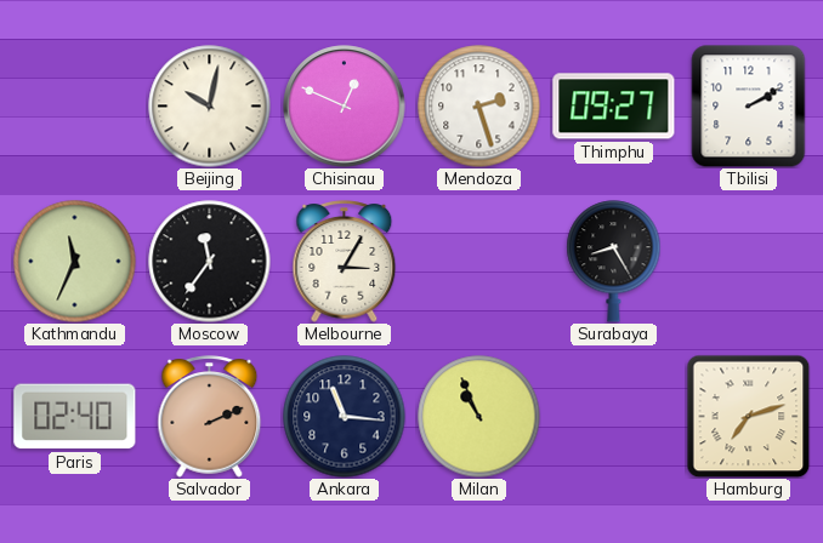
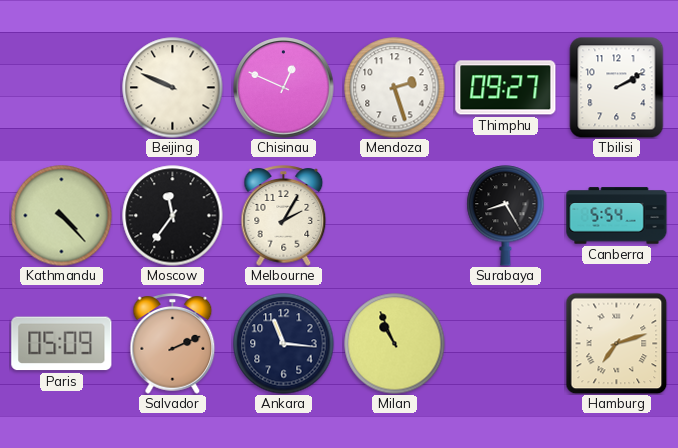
Beijing: 10:02 -> 9:49
Kathmandu: 11:34 -> 4:23
Melbourne: 3:05 -> 2:05
Canberra: none -> 5:54
Paris: 02:40 -> 05:09
